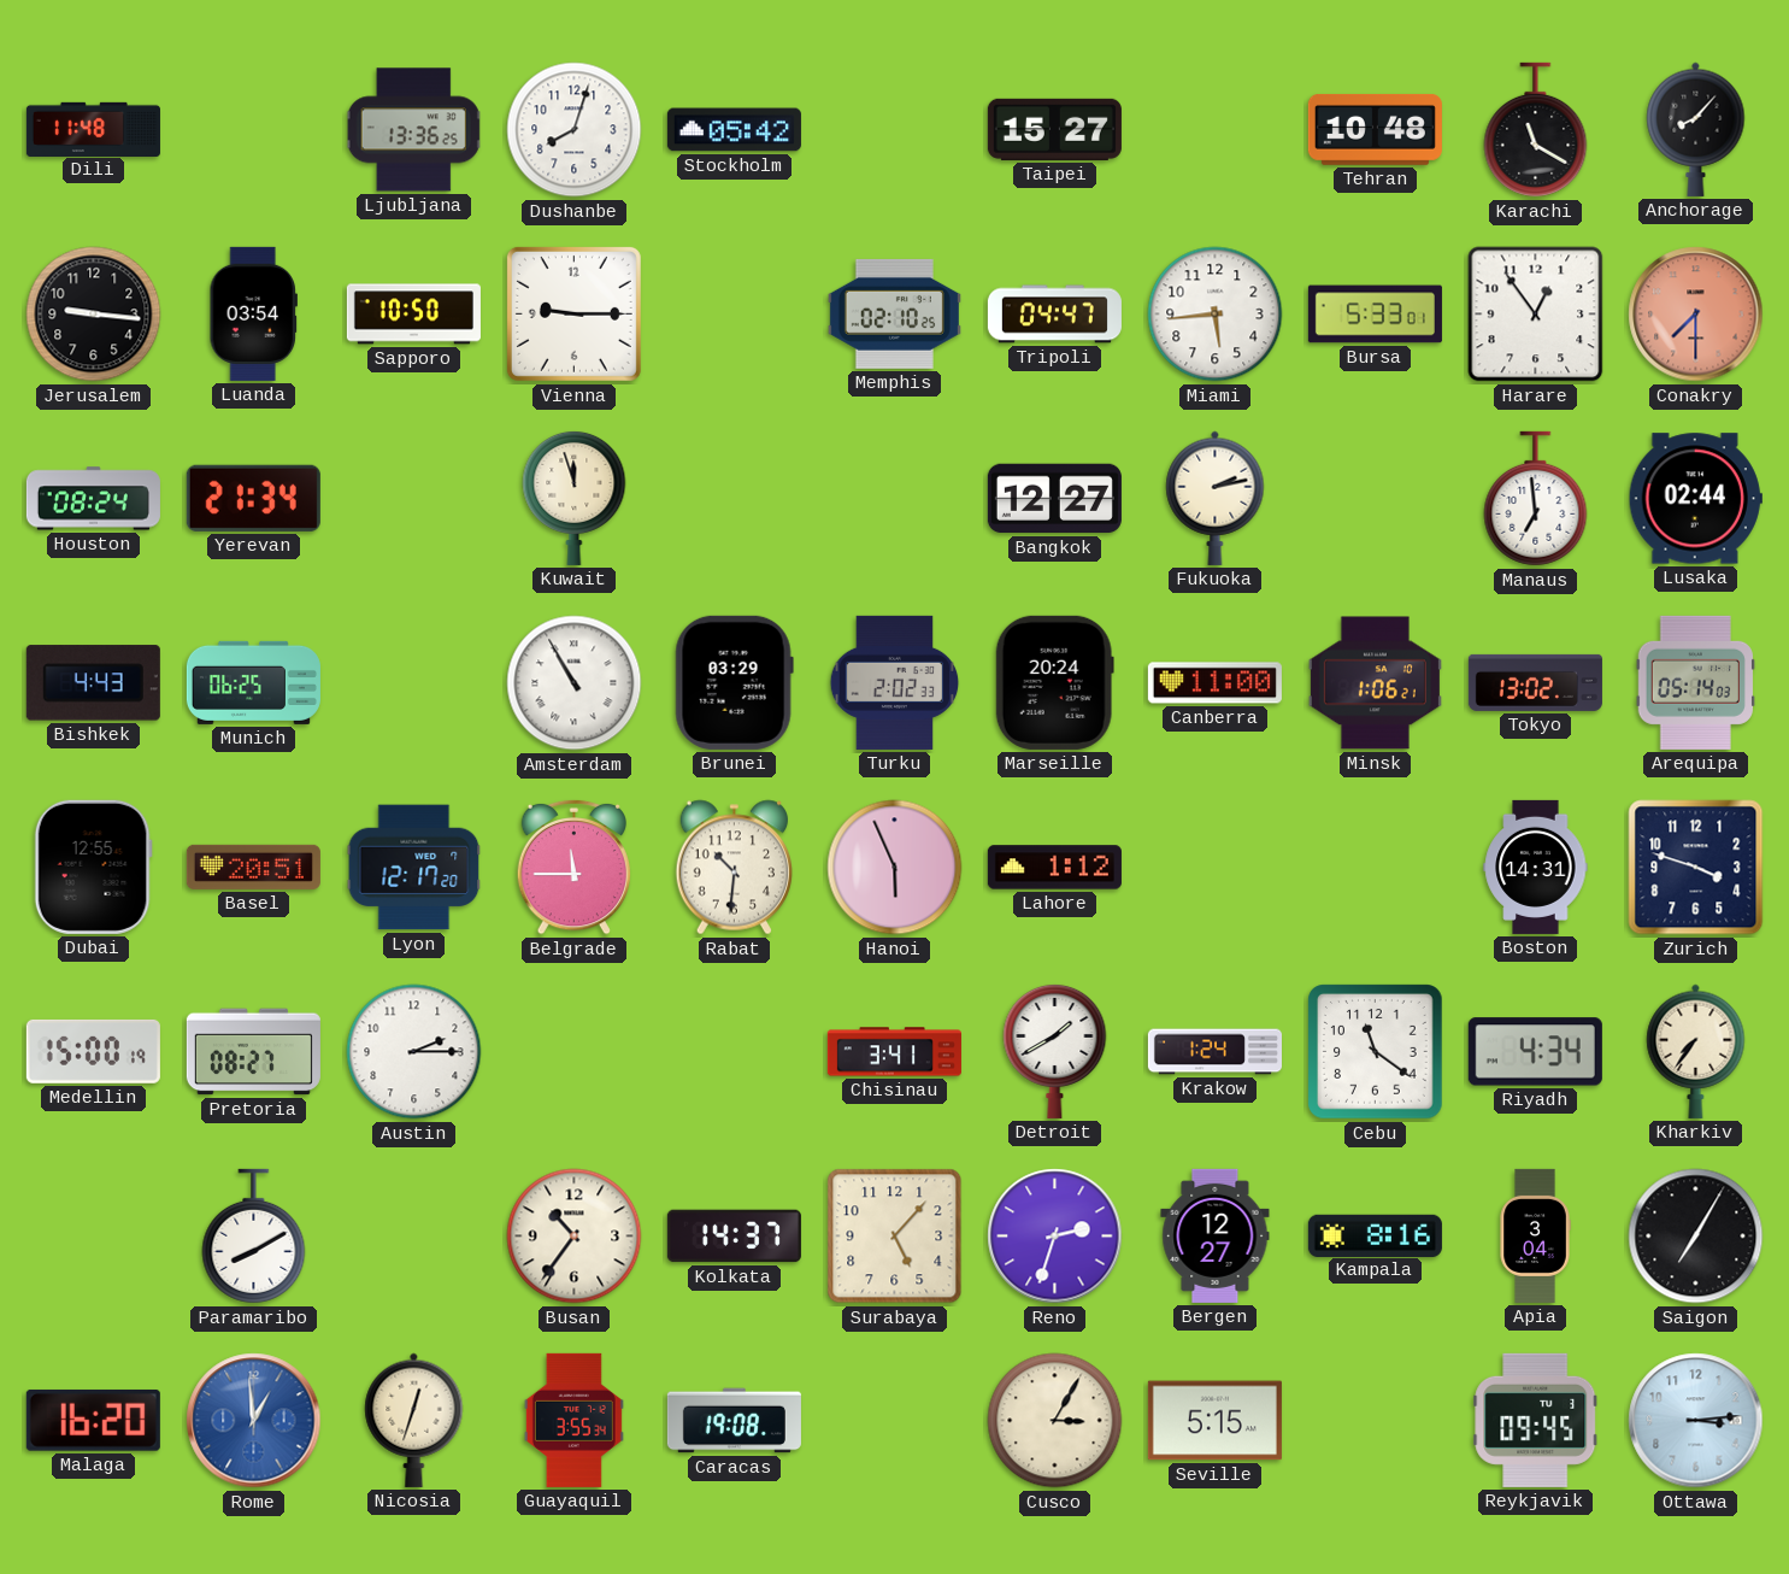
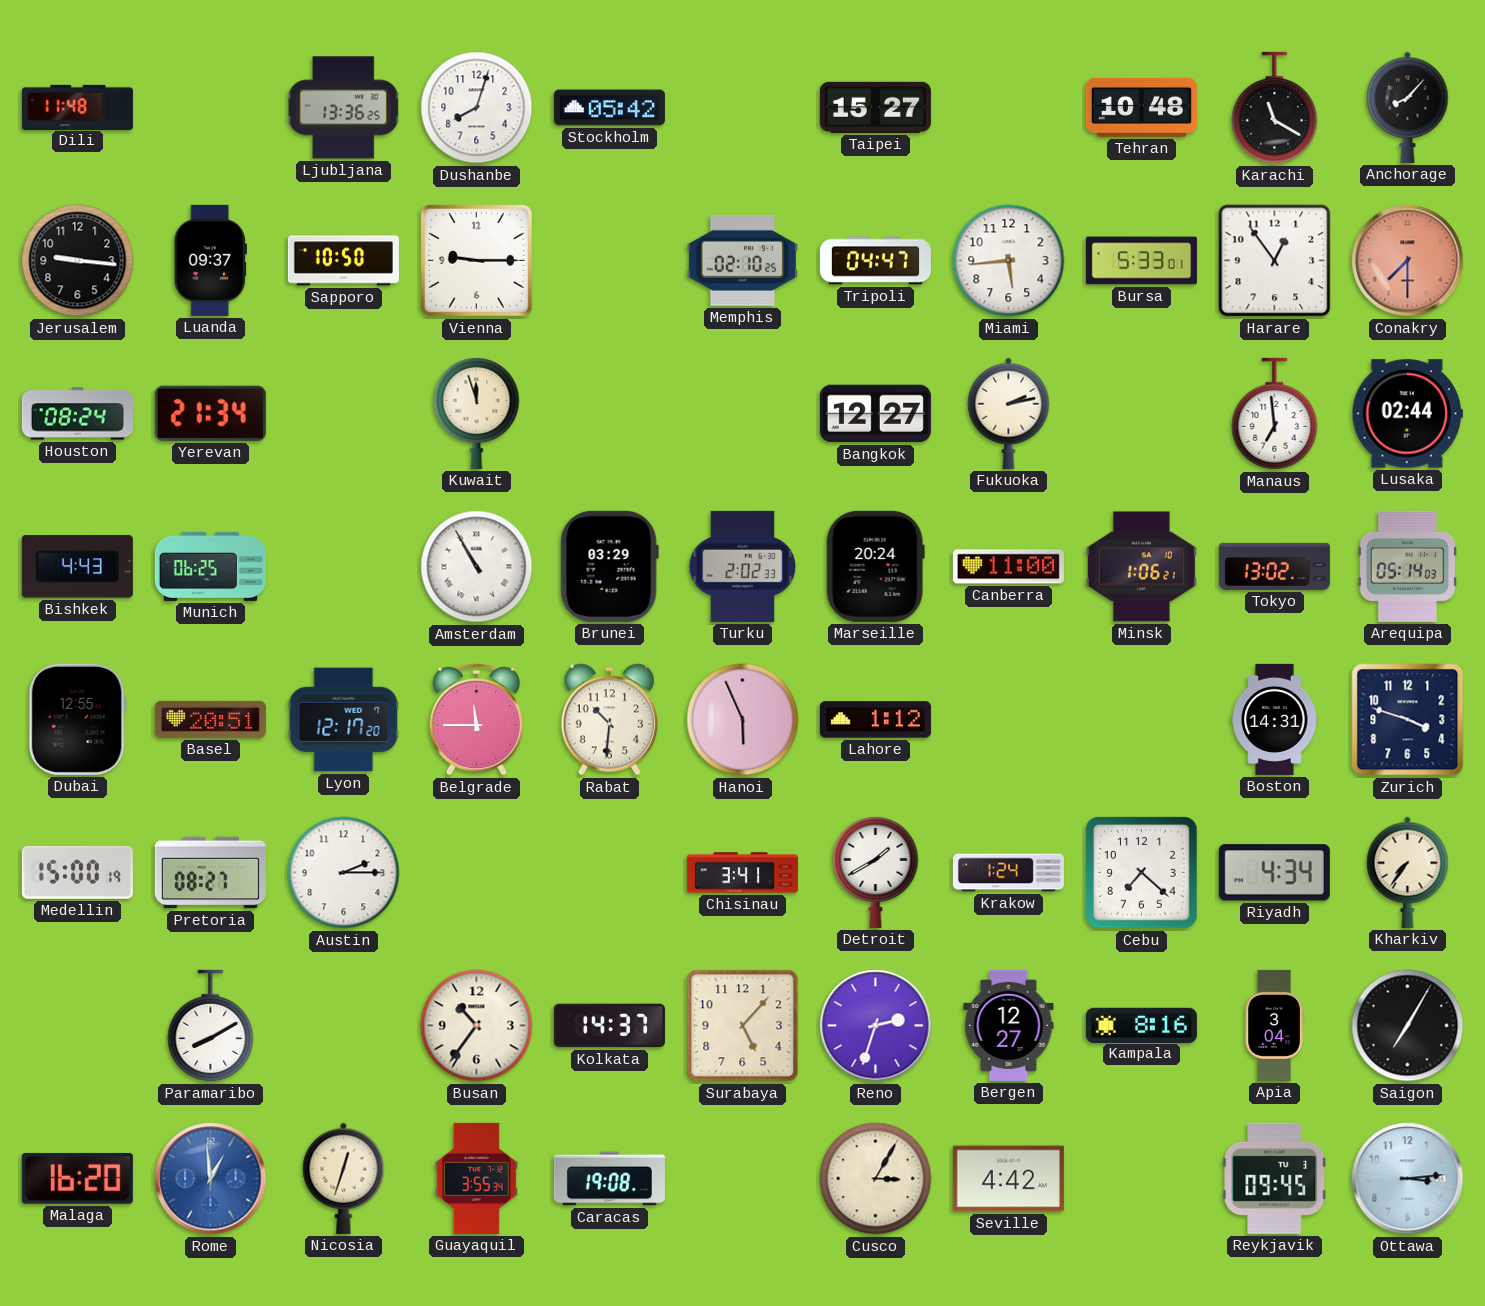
Luanda: 03:54 -> 09:37
Cebu: 11:21 -> 7:22
Seville: 5:15 -> 4:42
